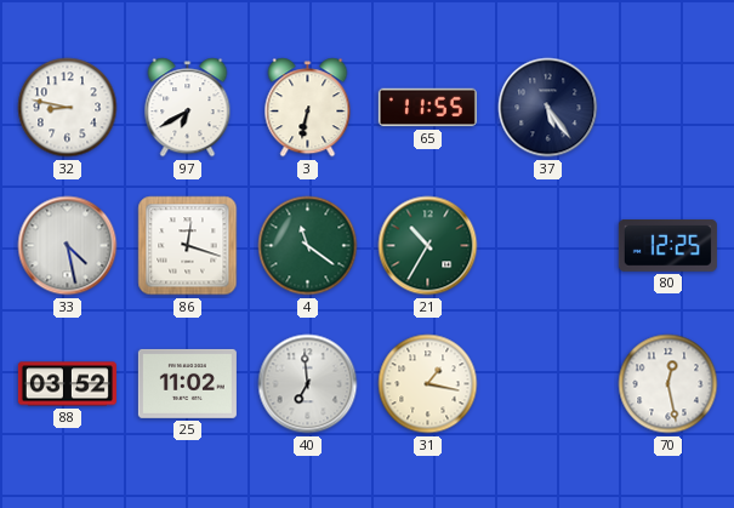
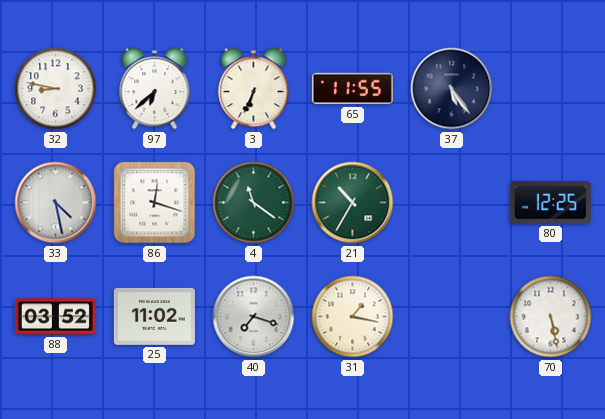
97: 6:40 -> 6:38
3: 6:32 -> 6:34
40: 6:59 -> 7:18
70: 12:28 -> 5:28
